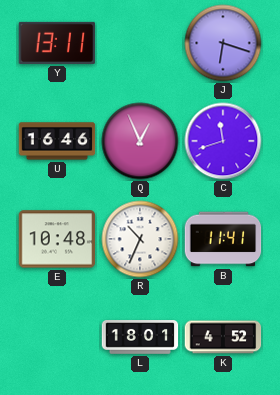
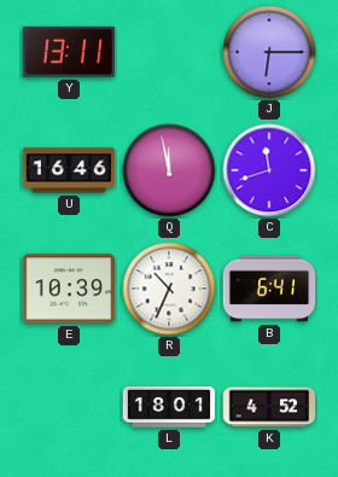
J: 6:18 -> 6:15
Q: 12:56 -> 11:58
E: 10:48 -> 10:39
B: 11:41 -> 6:41
